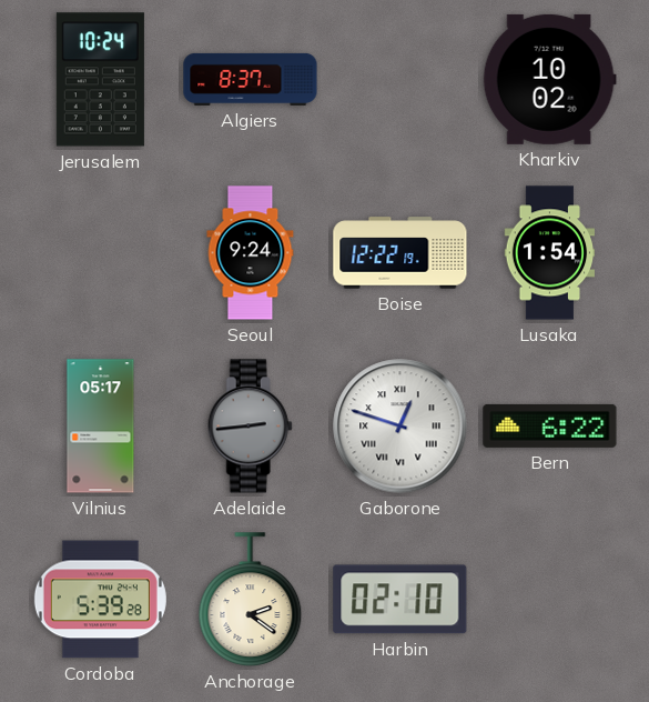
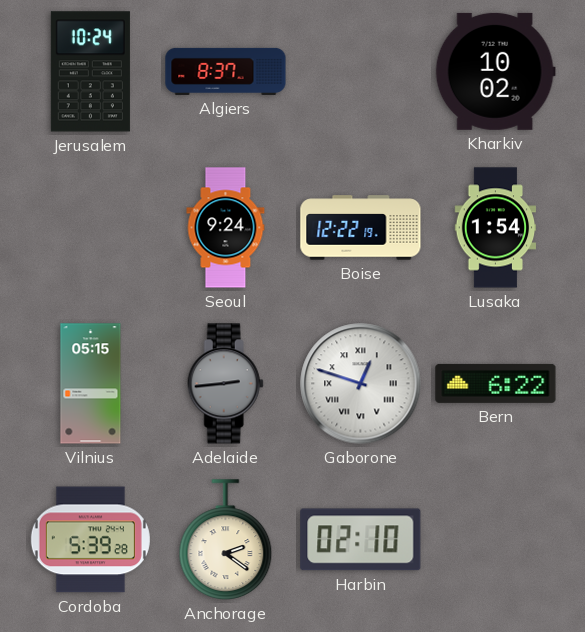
Vilnius: 05:17 -> 05:15
